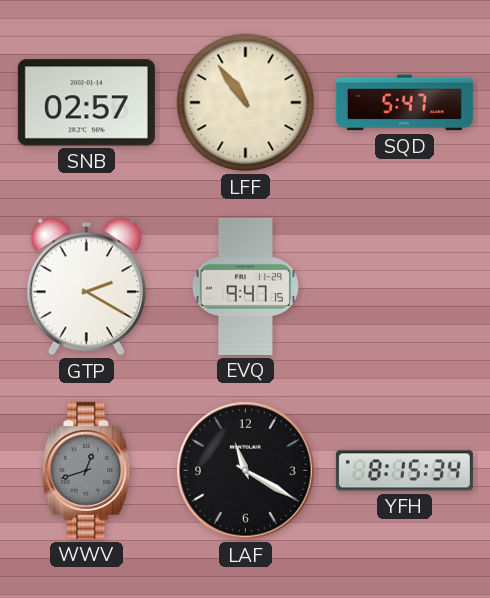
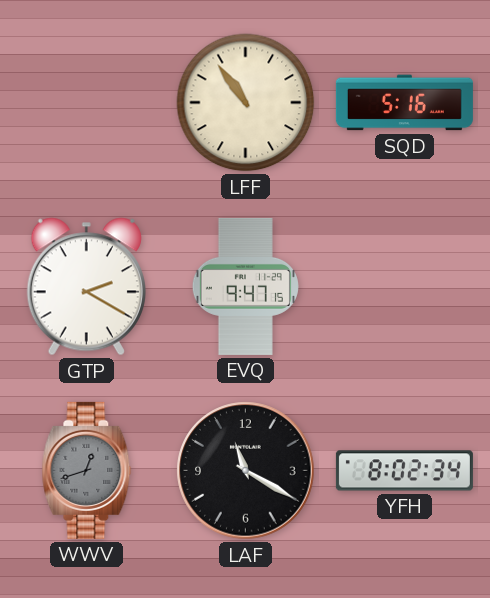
SNB: 02:57 -> none
SQD: 5:47 -> 5:16
YFH: 8:15 -> 8:02
